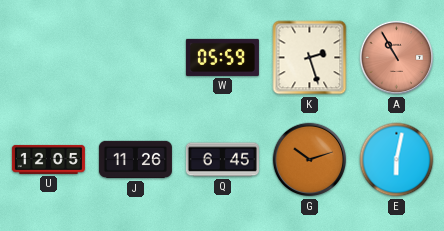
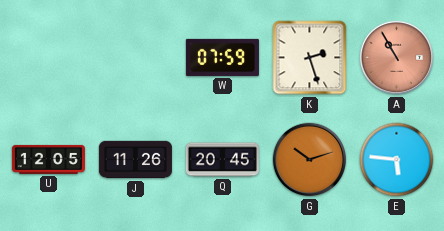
W: 05:59 -> 07:59
Q: 6:45 -> 20:45
E: 6:02 -> 5:46
